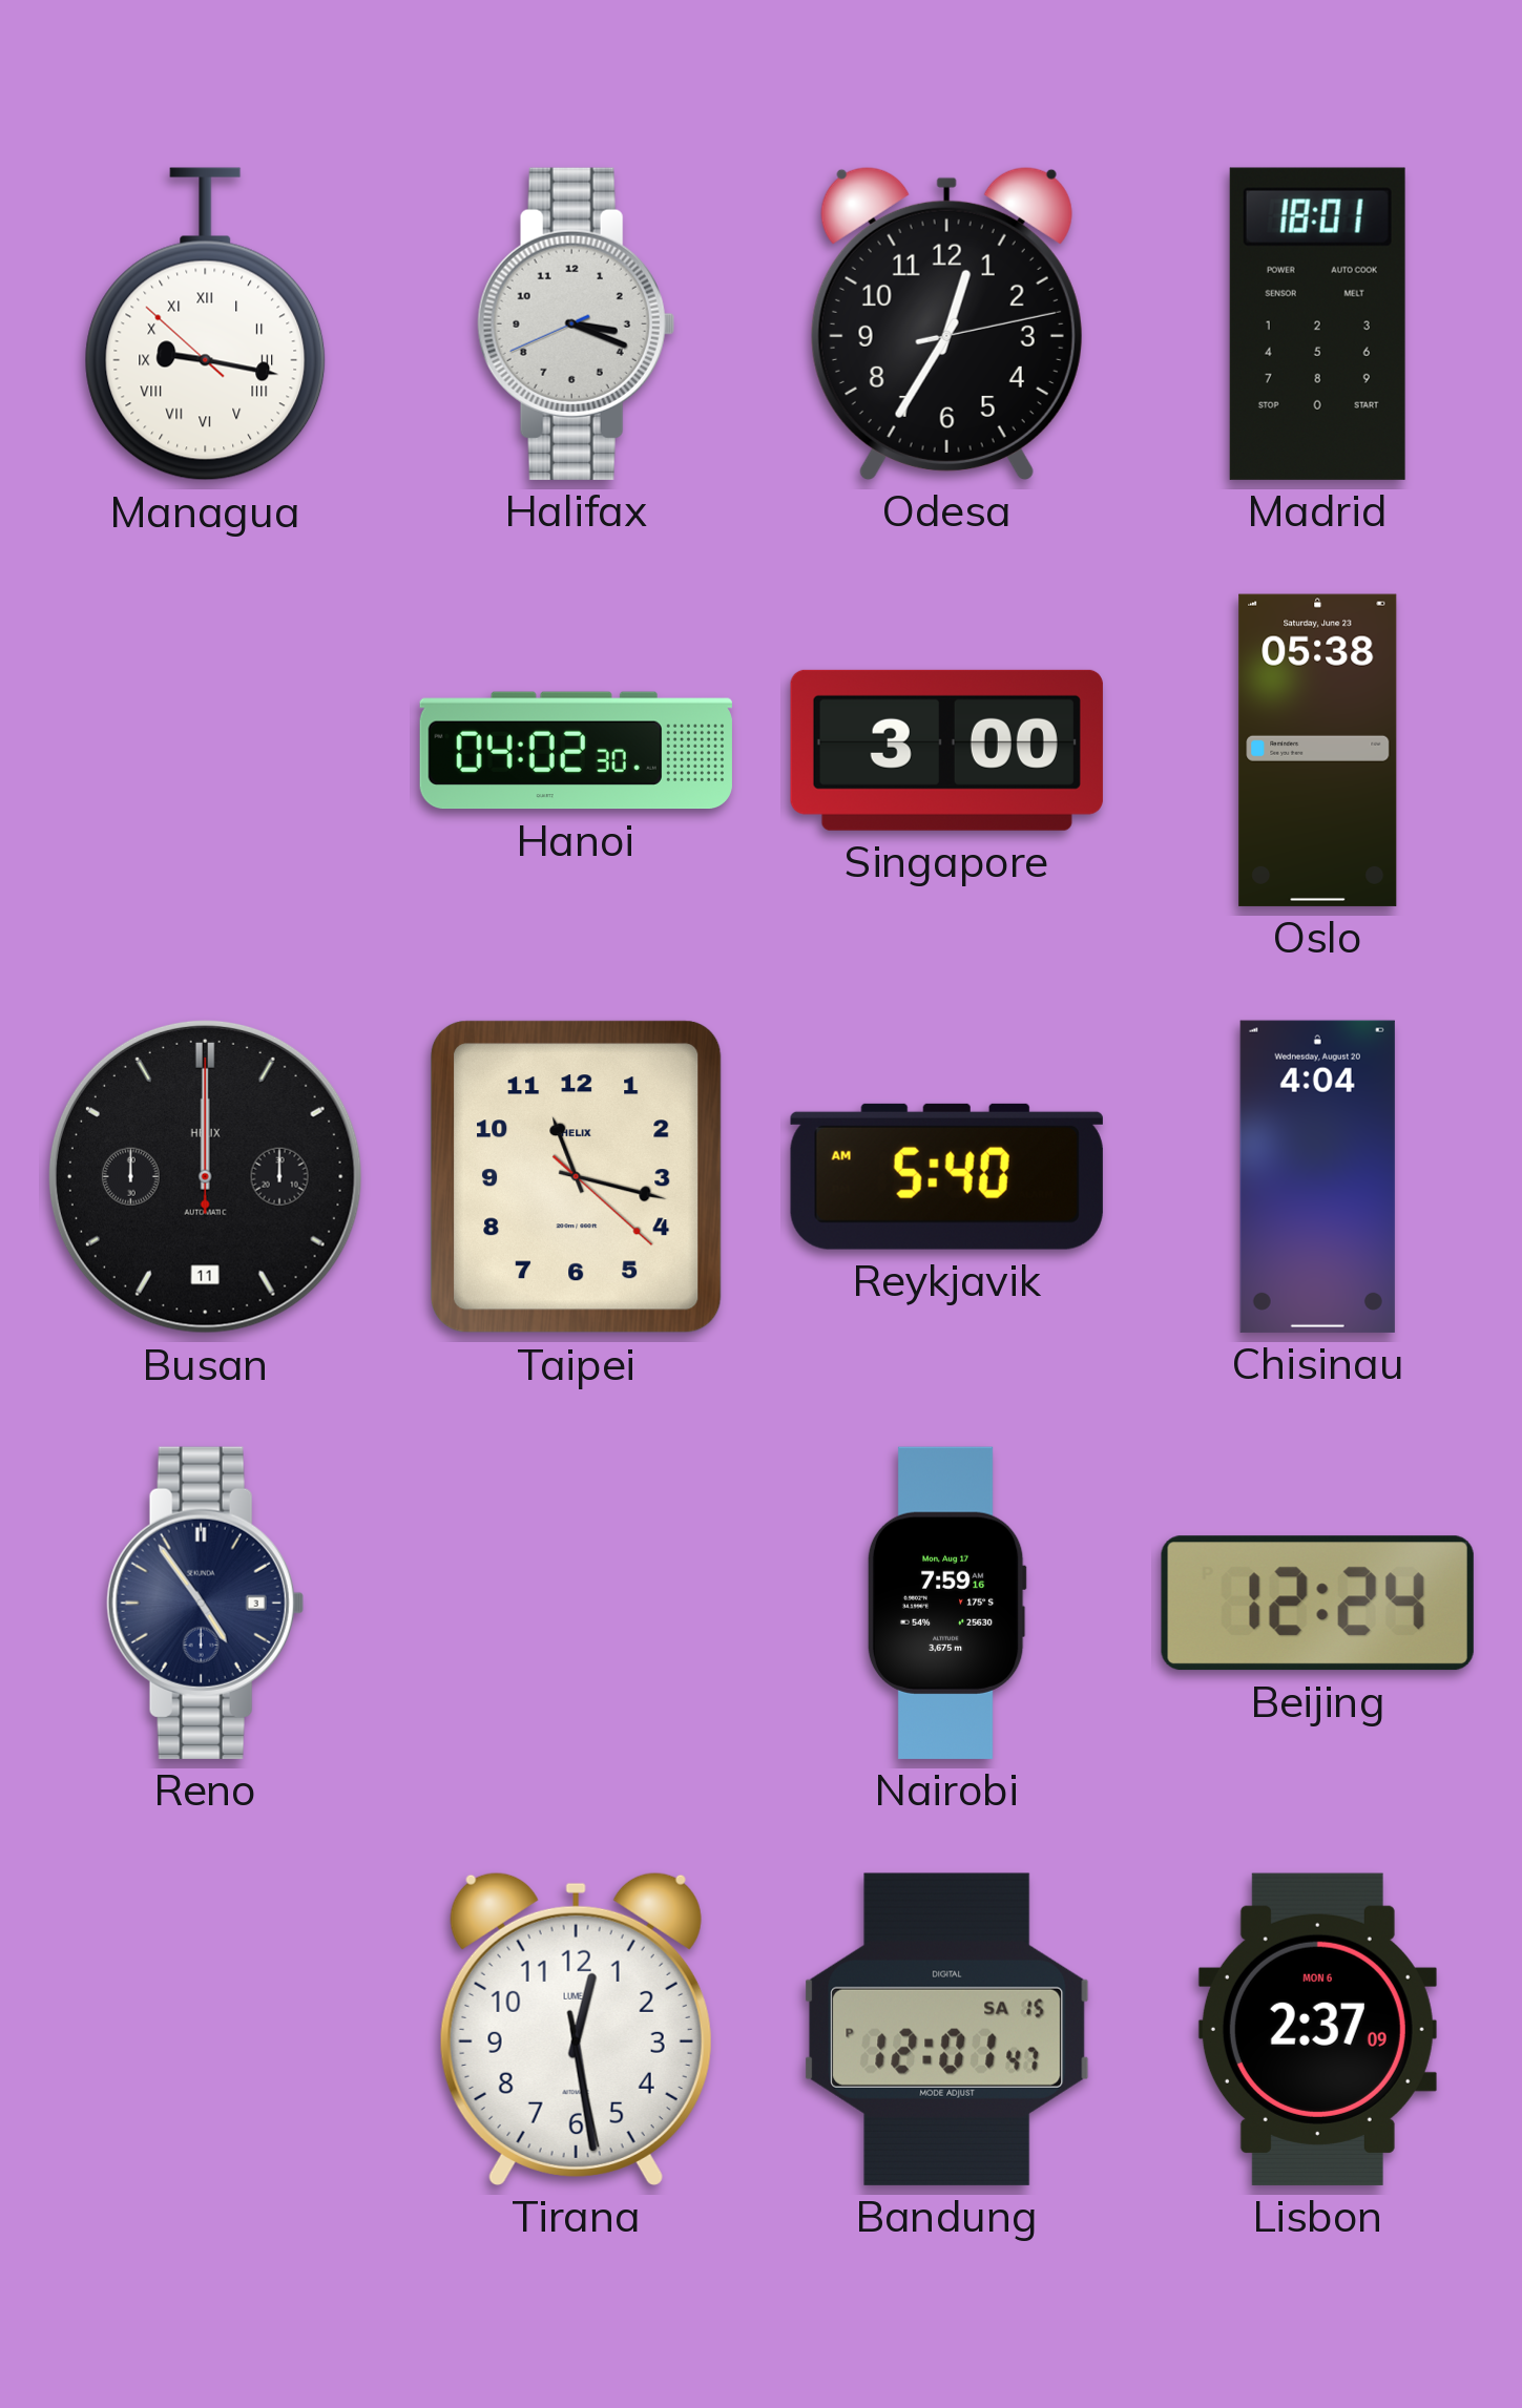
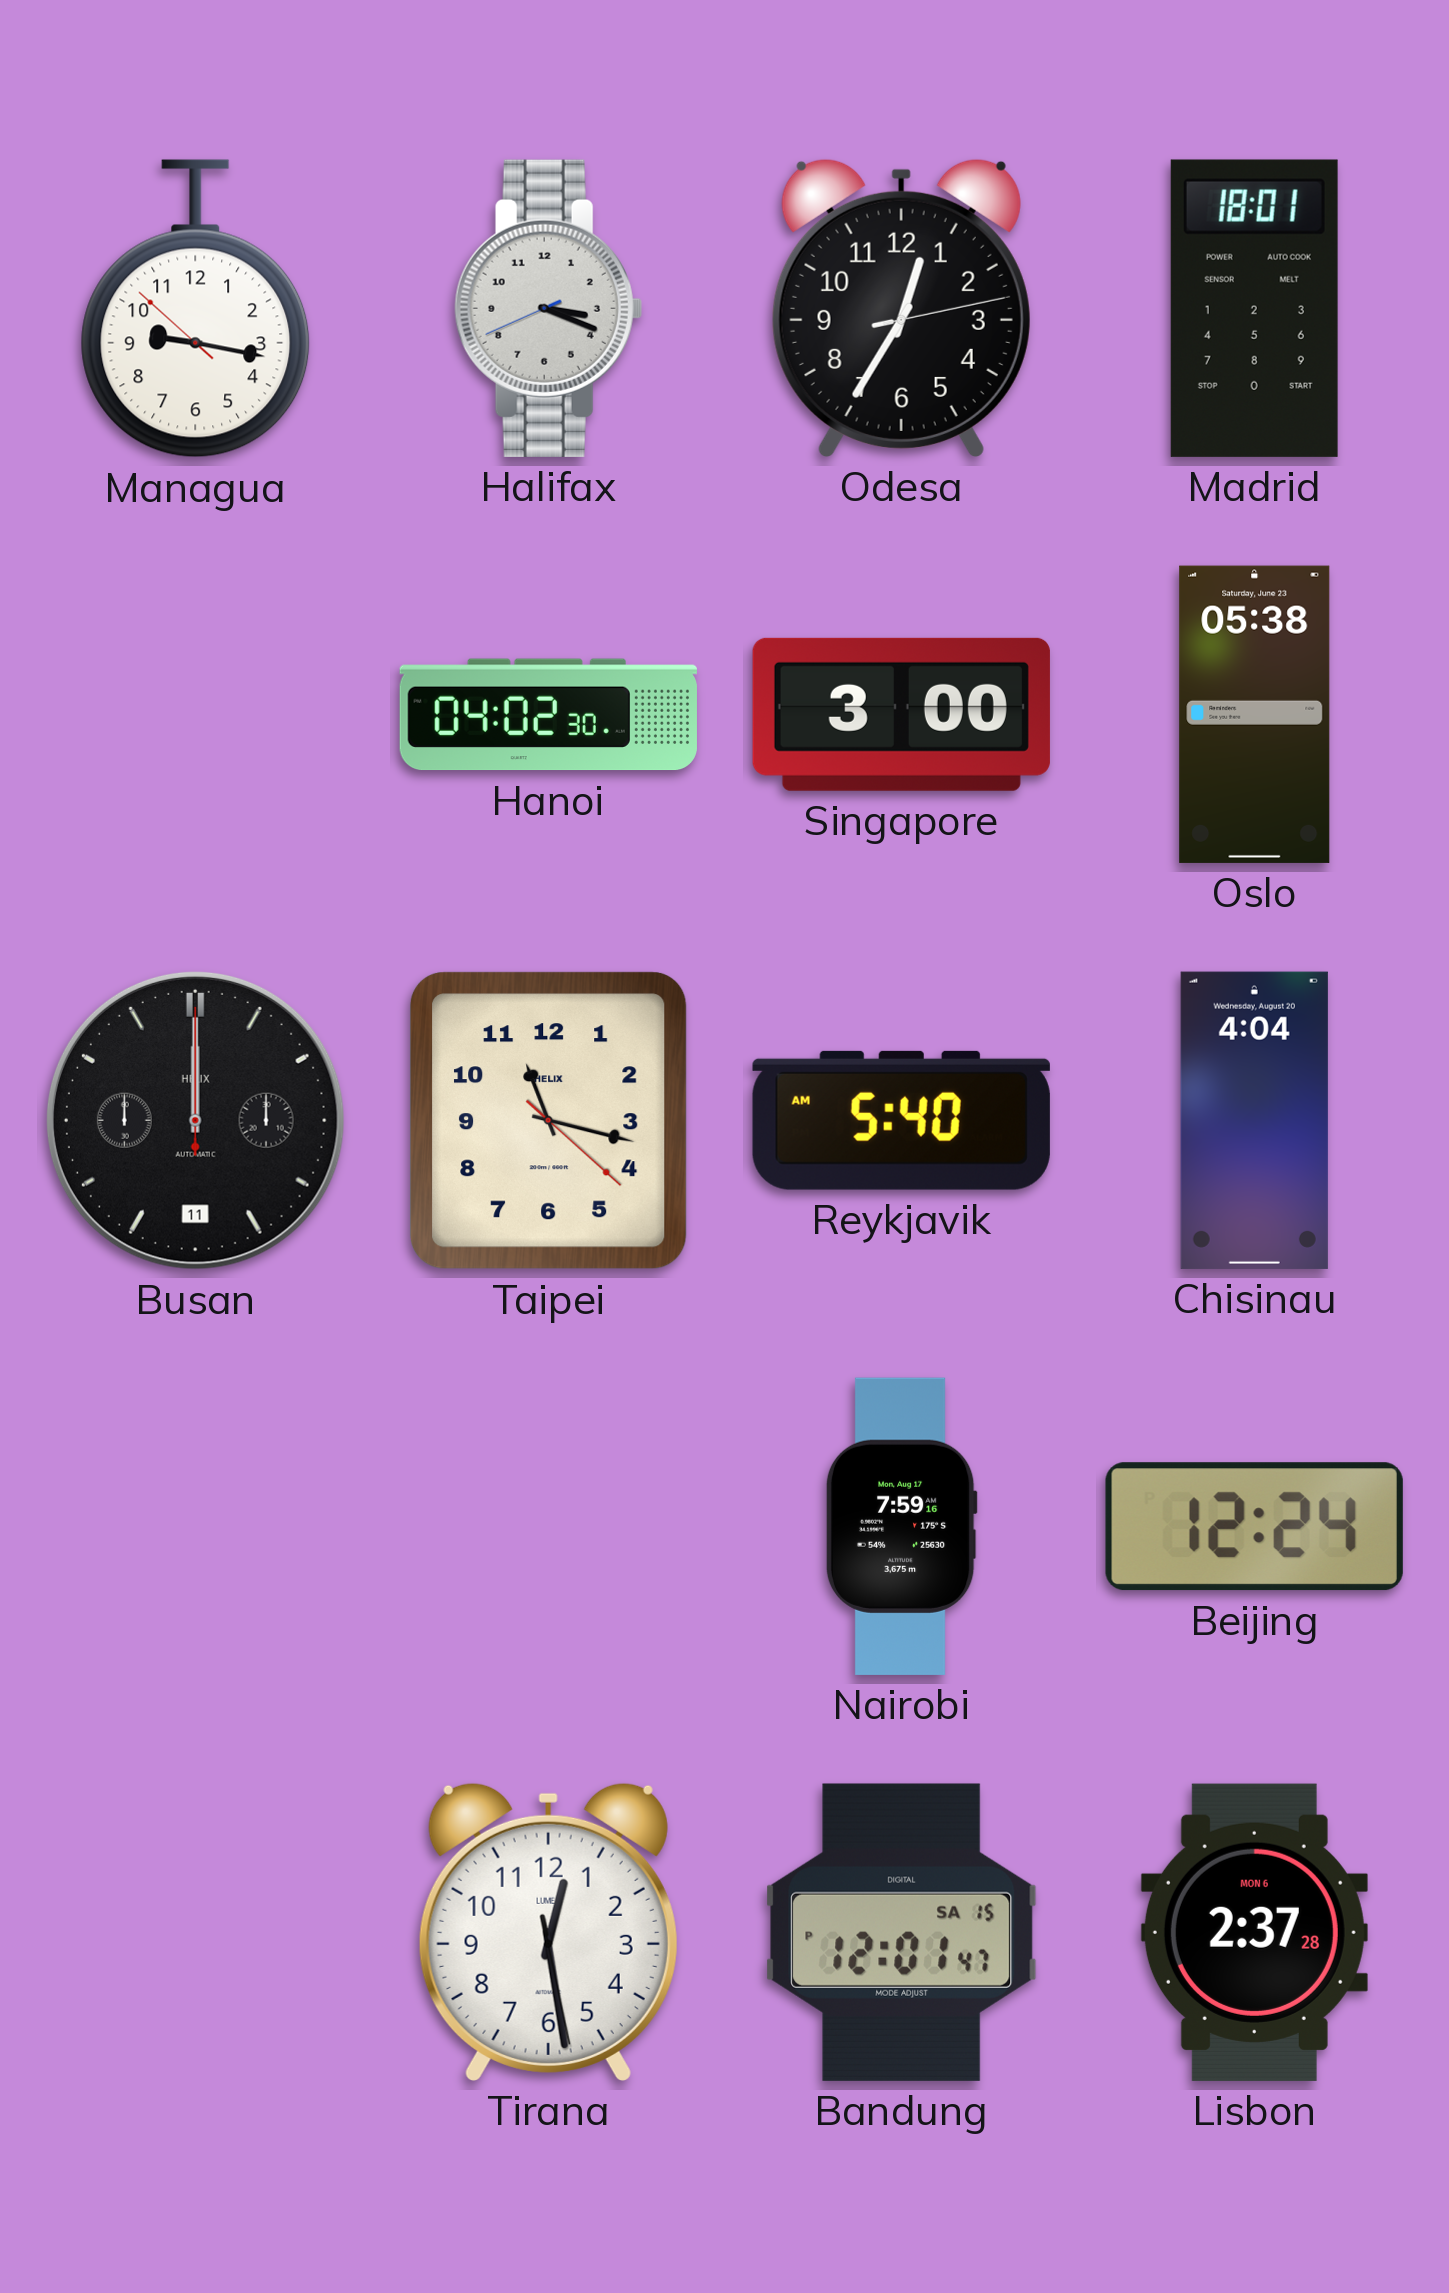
Managua numerals: Roman -> Arabic
Reno: 4:54 -> none
Lisbon: 2:37:09 -> 2:37:28
